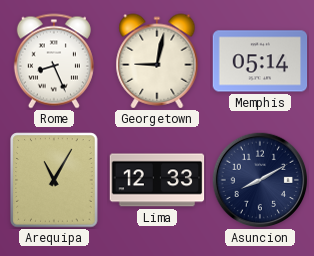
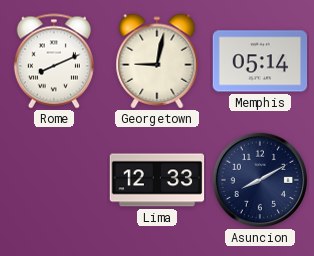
Rome: 8:26 -> 8:11
Arequipa: 11:05 -> none
